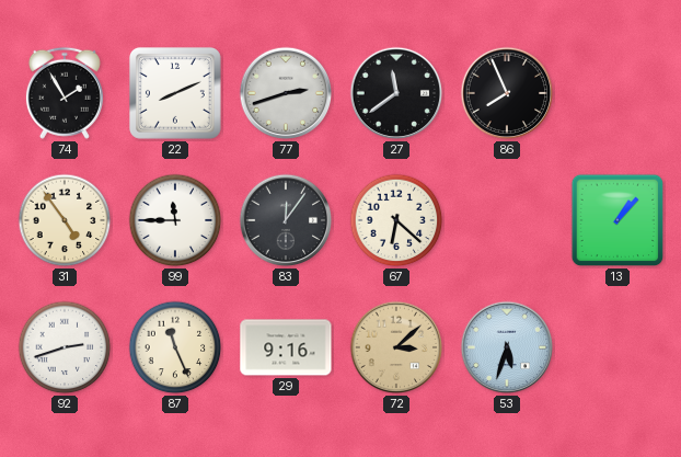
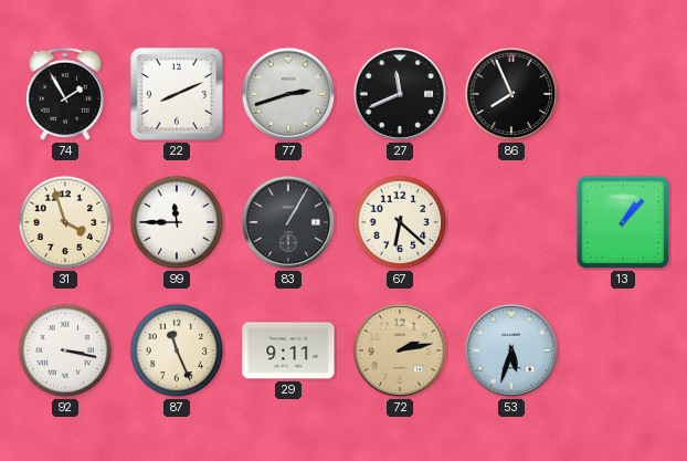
27: 11:39 -> 11:41
31: 4:54 -> 3:57
83: 12:06 -> 1:05
92: 2:42 -> 3:17
29: 9:16 -> 9:11
72: 3:08 -> 2:13
